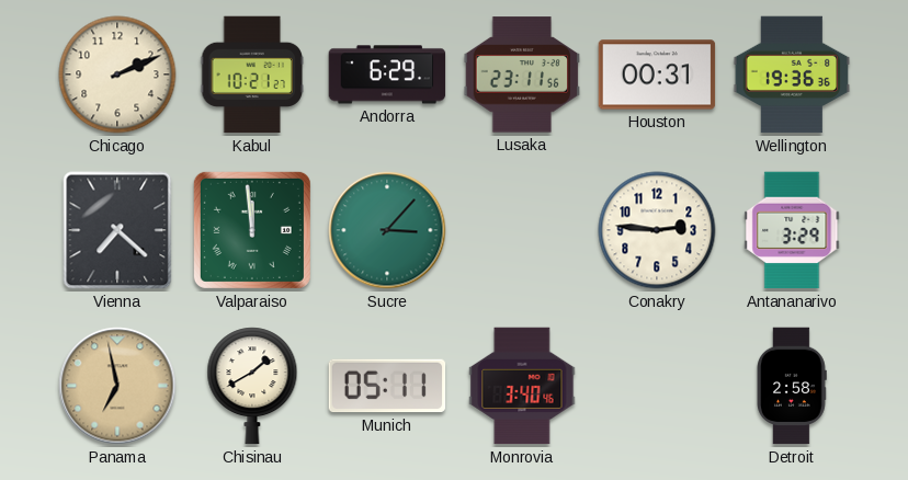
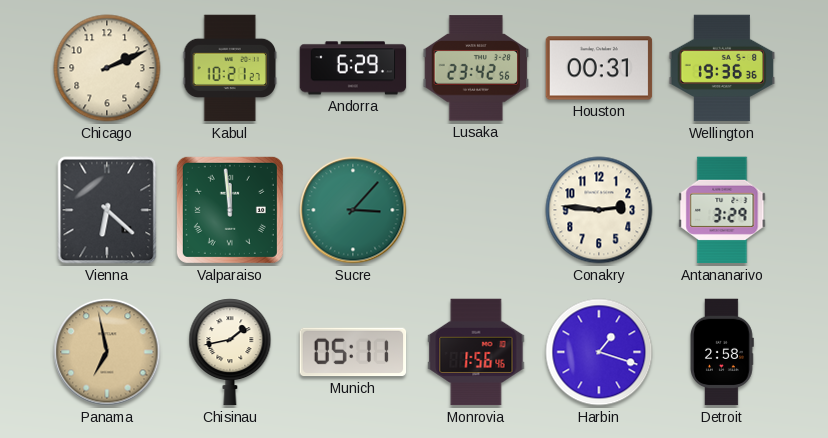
Lusaka: 23:11 -> 23:42
Vienna: 7:22 -> 6:22
Chisinau: 1:40 -> 1:43
Monrovia: 3:40 -> 1:56
Harbin: none -> 1:18
